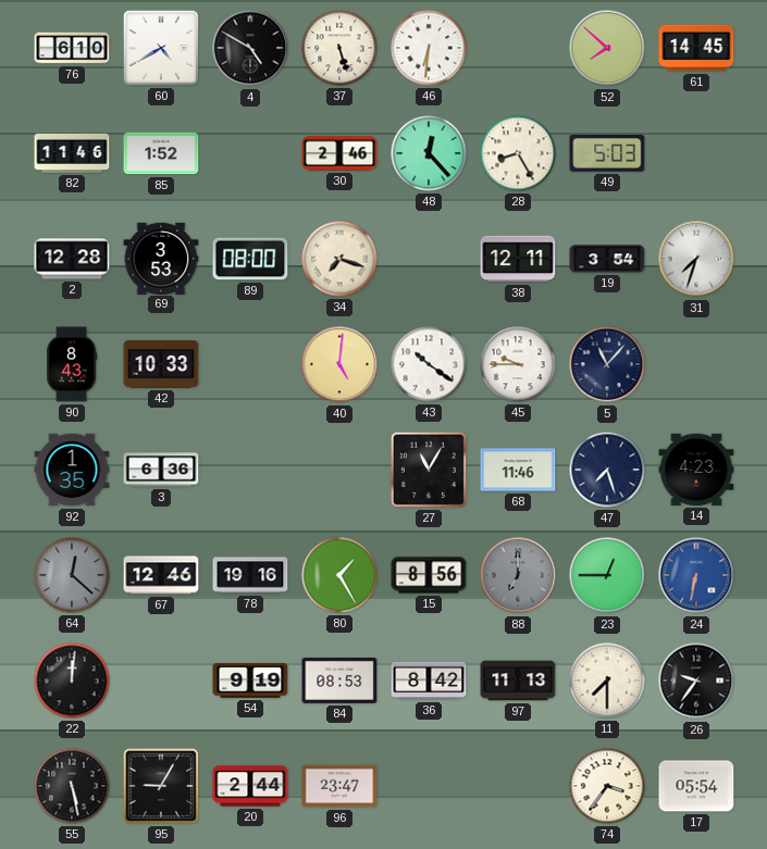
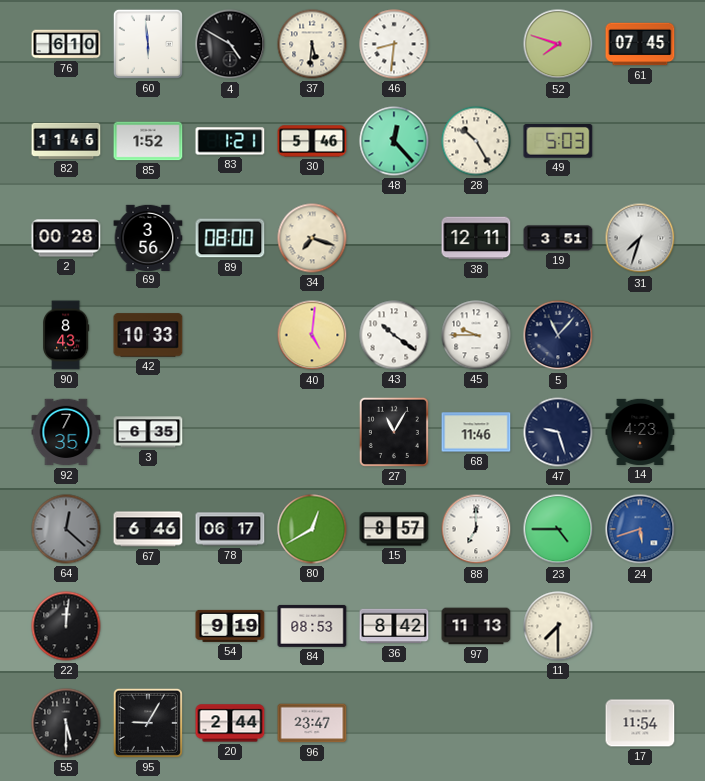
60: 4:40 -> 5:59
37: 5:27 -> 5:31
46: 6:31 -> 8:31
52: 7:52 -> 7:48
61: 14:45 -> 07:45
83: none -> 1:21
30: 2:46 -> 5:46
28: 8:25 -> 10:25
2: 12:28 -> 00:28
69: 3:53 -> 3:56
19: 3:54 -> 3:51
92: 1:35 -> 7:35
3: 6:36 -> 6:35
47: 7:27 -> 9:27
67: 12:46 -> 6:46
78: 19:16 -> 06:17
80: 1:25 -> 12:40
15: 8:56 -> 8:57
88 dial: grey -> white
23: 12:45 -> 4:45
24: 6:32 -> 5:42
26: 9:36 -> none
55: 5:28 -> 5:30
74: 3:36 -> none
17: 05:54 -> 11:54
